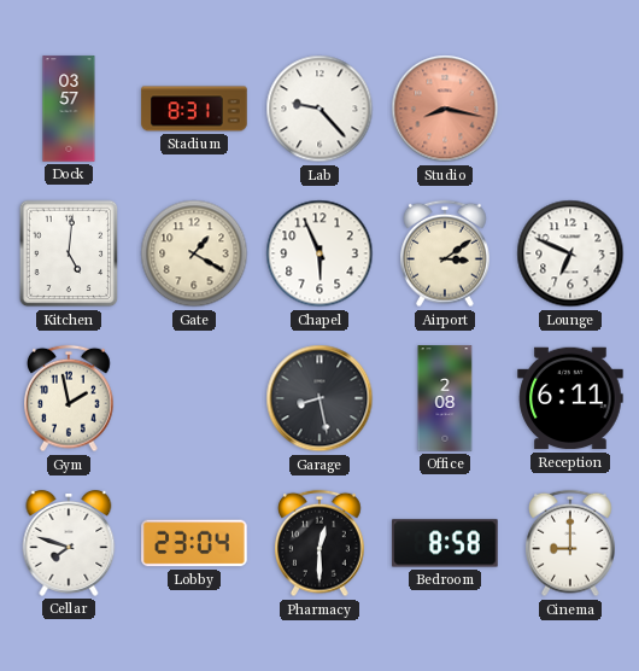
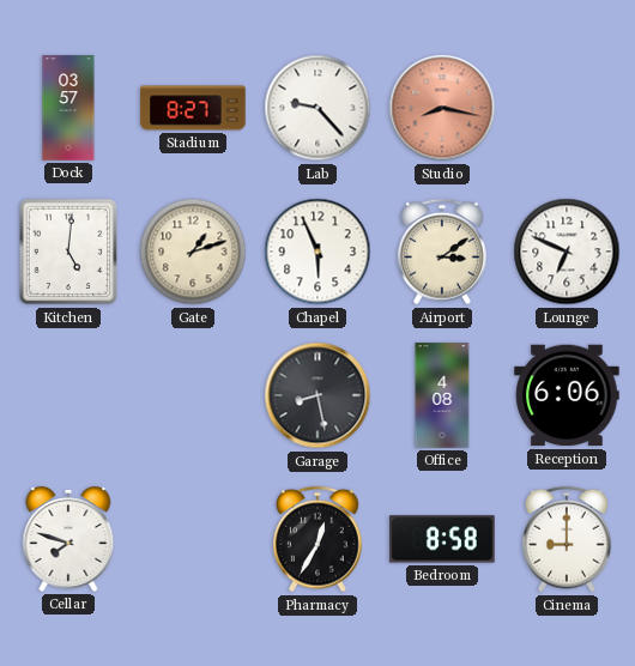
Stadium: 8:31 -> 8:27
Gate: 1:20 -> 1:12
Gym: 1:58 -> none
Office: 2:08 -> 4:08
Reception: 6:11 -> 6:06
Lobby: 23:04 -> none
Pharmacy: 12:30 -> 12:35
